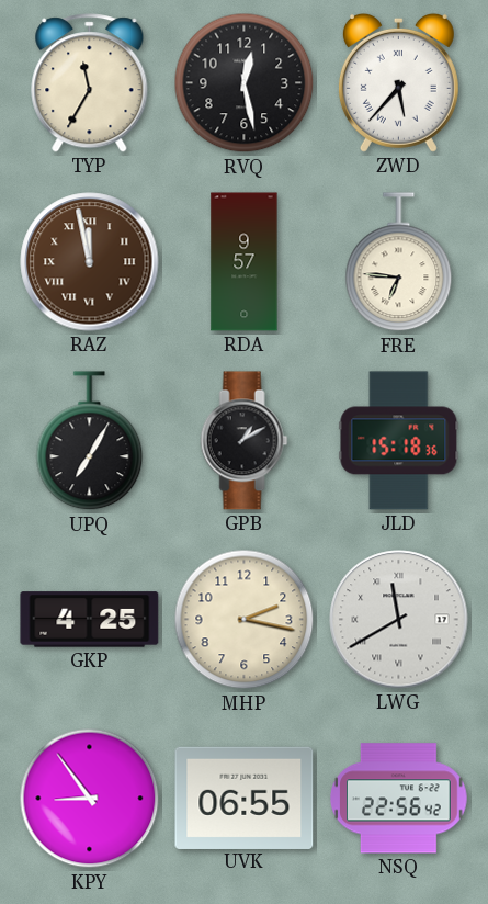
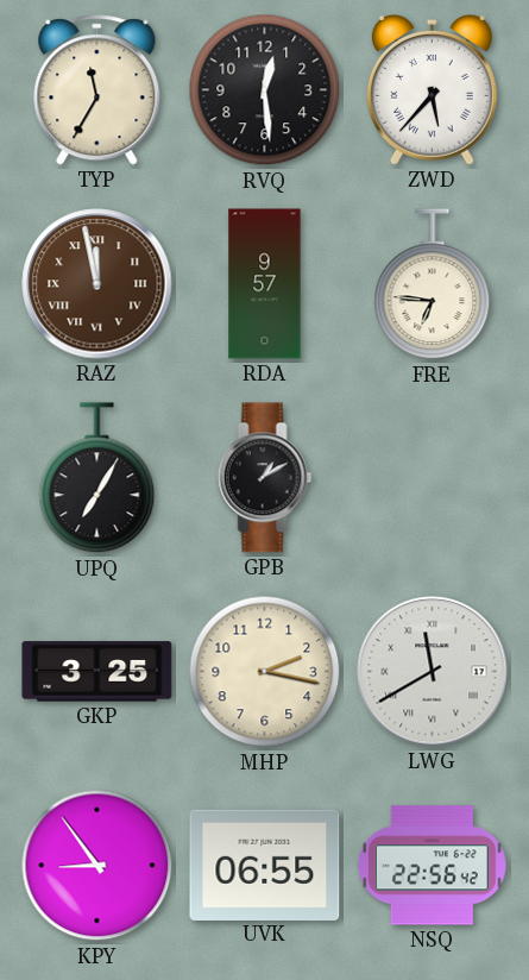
RVQ: 12:28 -> 12:29
JLD: 15:18 -> none
GKP: 4:25 -> 3:25
